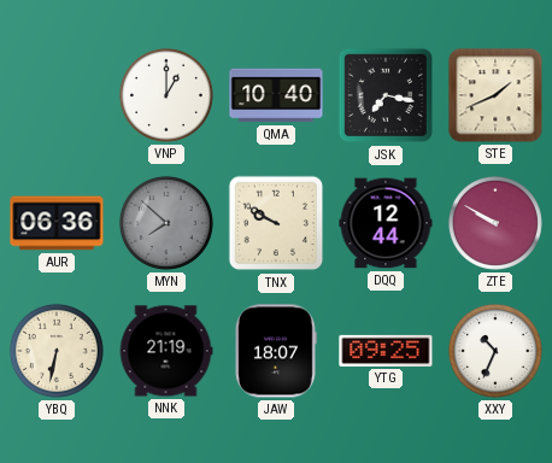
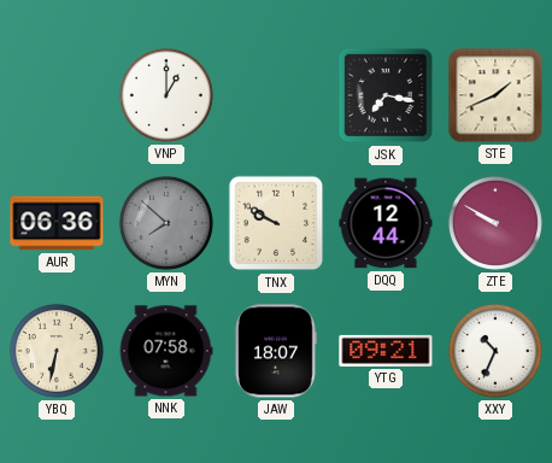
QMA: 10:40 -> none
NNK: 21:19 -> 07:58
YTG: 09:25 -> 09:21
